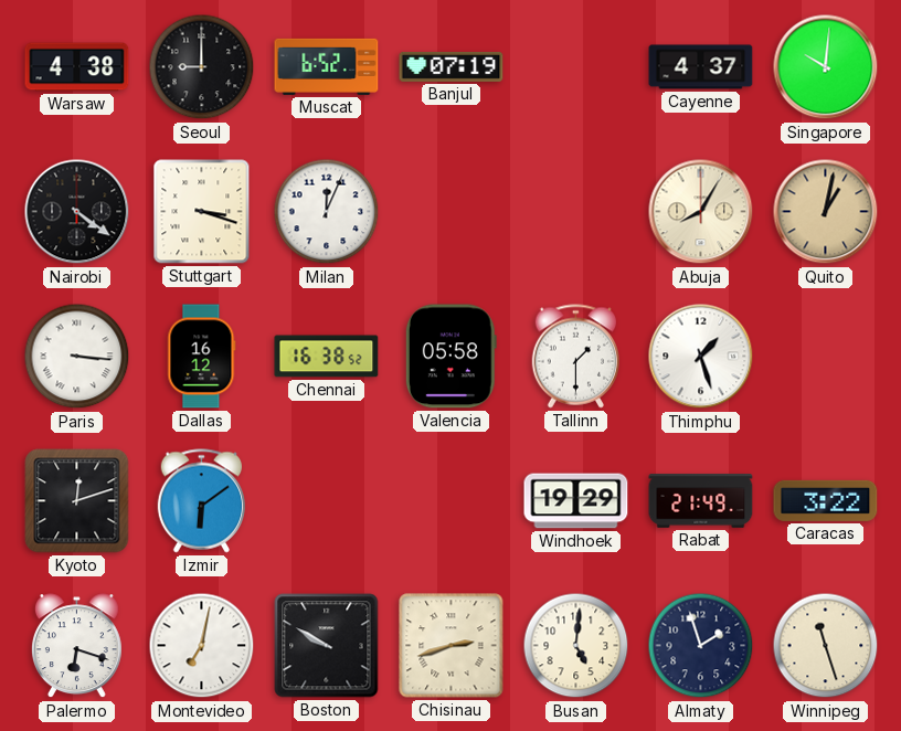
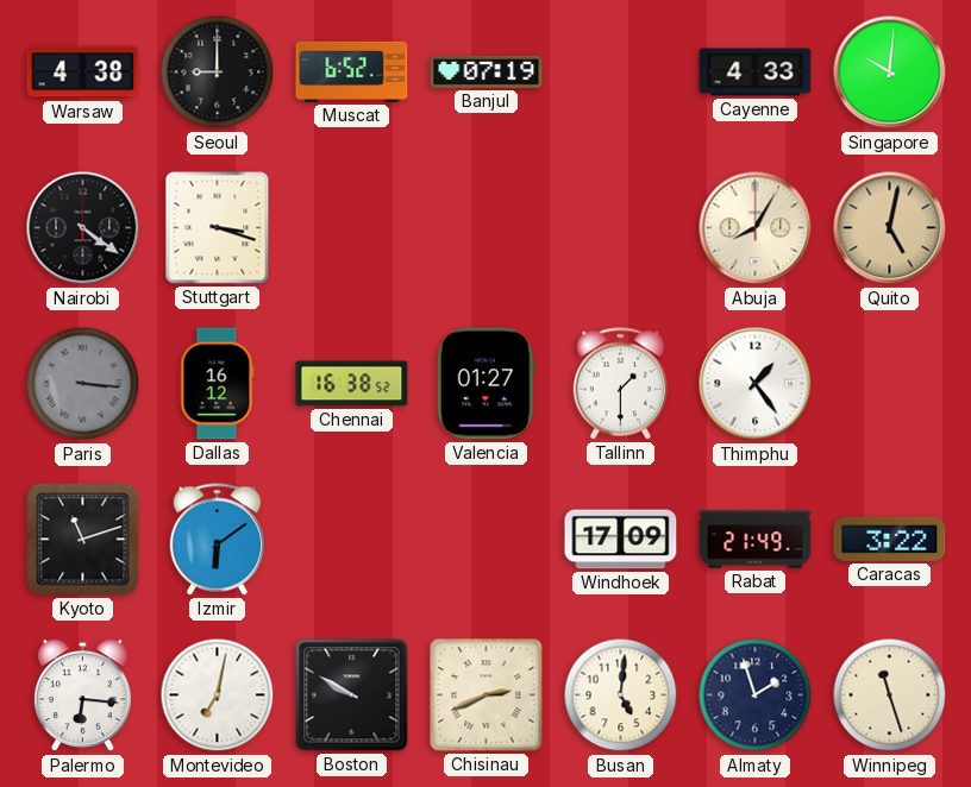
Cayenne: 4:37 -> 4:33
Milan: 12:04 -> none
Quito: 1:02 -> 5:02
Paris dial: white -> grey
Valencia: 05:58 -> 01:27
Thimphu: 1:27 -> 1:24
Kyoto: 12:12 -> 11:12
Windhoek: 19:29 -> 17:09
Palermo: 6:18 -> 6:16
Chisinau: 2:42 -> 2:41
